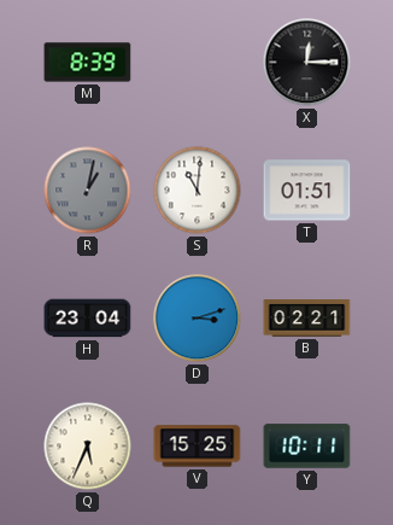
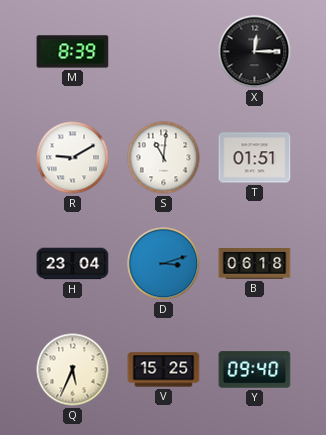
R: 1:02 -> 9:10
R dial: grey -> white
B: 02:21 -> 06:18
Y: 10:11 -> 09:40
